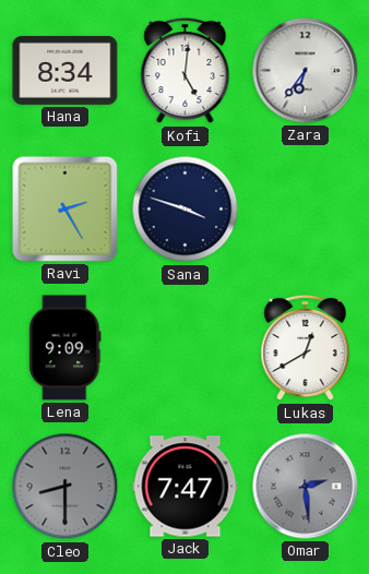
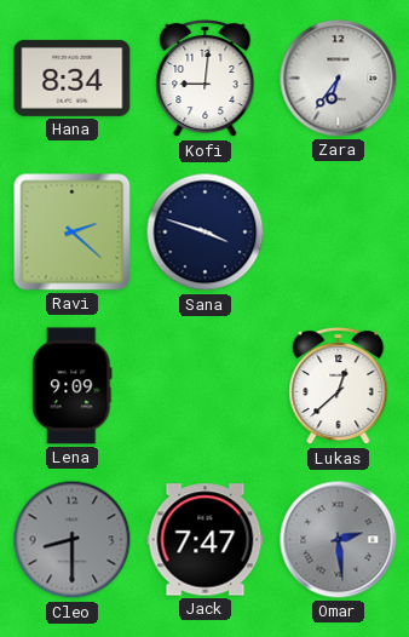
Kofi: 5:01 -> 9:01
Ravi: 2:25 -> 2:22
Lukas: 12:40 -> 12:38
